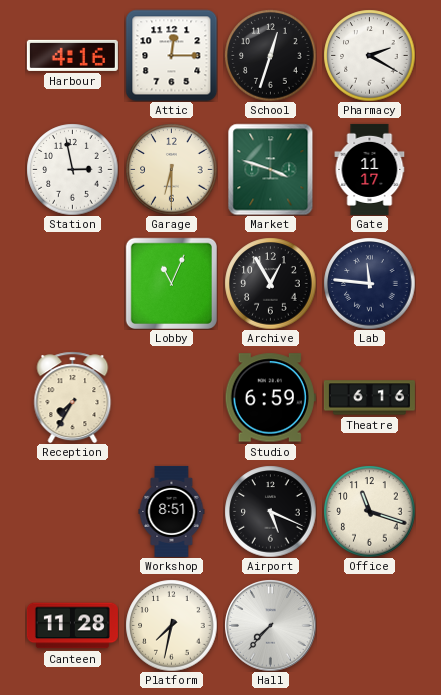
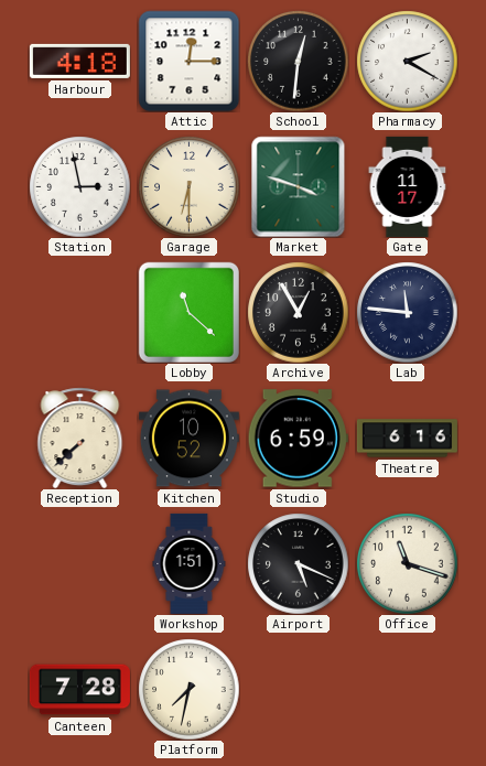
Harbour: 4:16 -> 4:18
School: 12:33 -> 12:31
Lobby: 11:04 -> 11:22
Reception: 7:35 -> 7:38
Kitchen: none -> 10:52
Workshop: 8:51 -> 1:51
Canteen: 11:28 -> 7:28
Hall: 7:37 -> none
